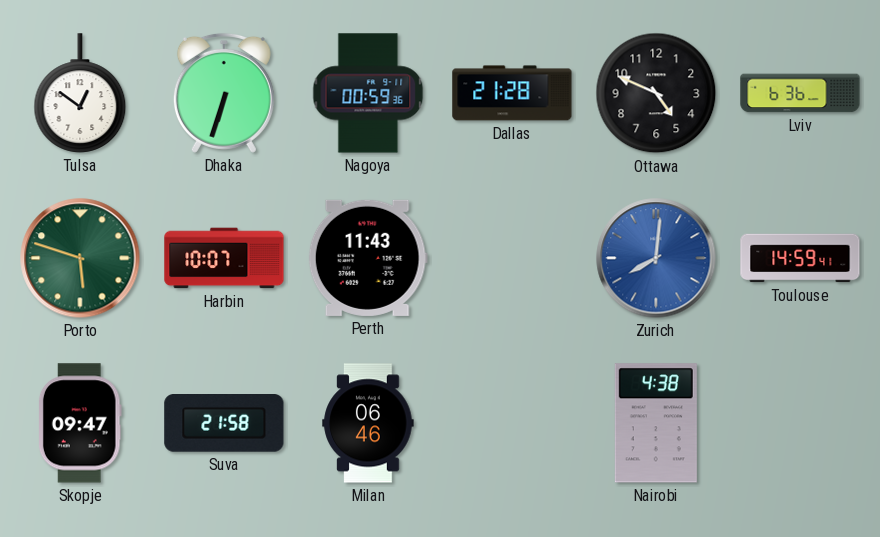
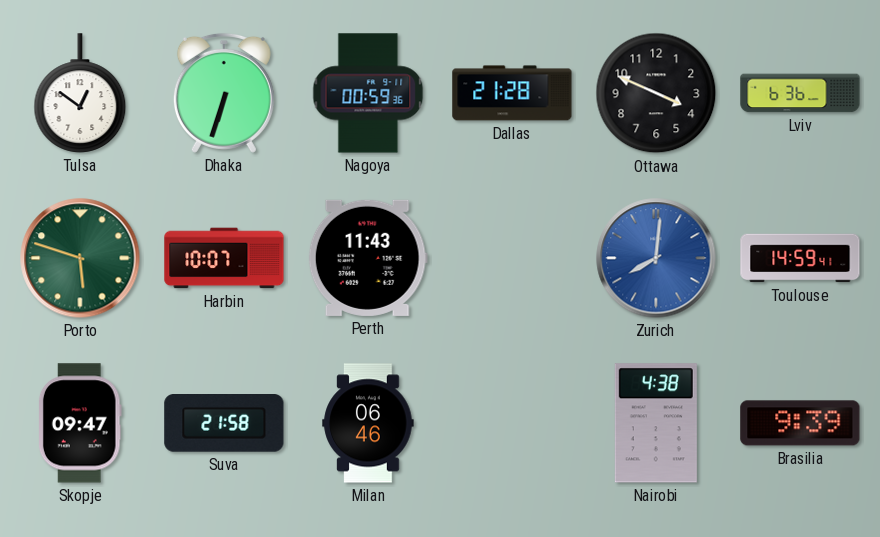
Ottawa: 4:49 -> 3:49
Brasilia: none -> 9:39
